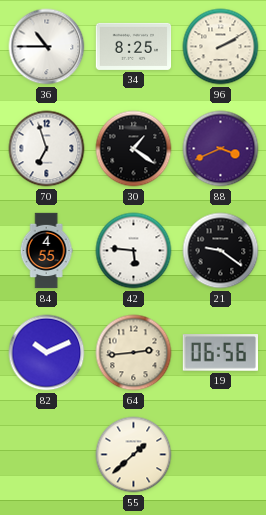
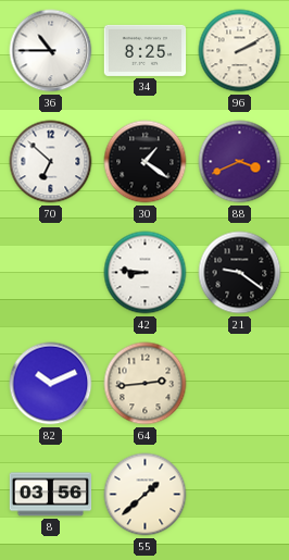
70: 6:57 -> 6:52
84: 4:55 -> none
42: 5:46 -> 8:46
19: 06:56 -> none
8: none -> 03:56
